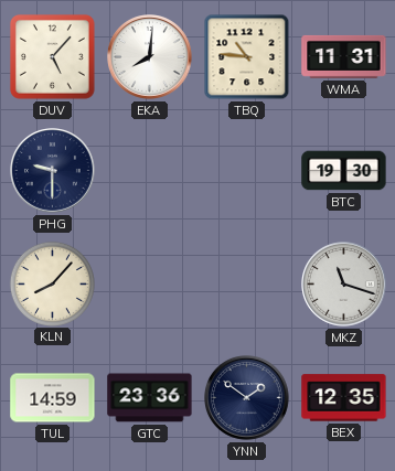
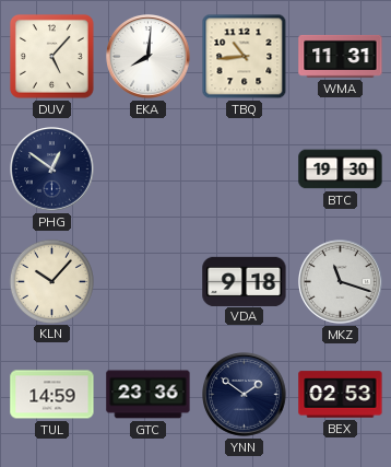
TBQ: 10:46 -> 10:44
PHG: 9:30 -> 12:51
KLN: 8:07 -> 10:07
VDA: none -> 9:18
BEX: 12:35 -> 02:53
